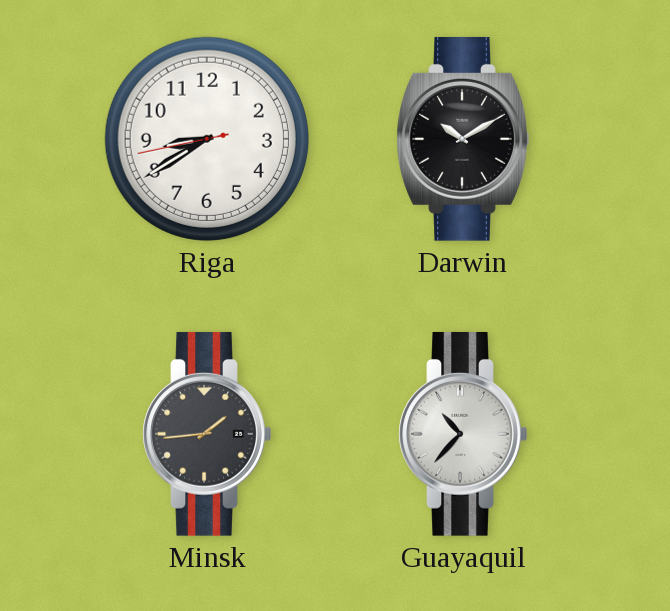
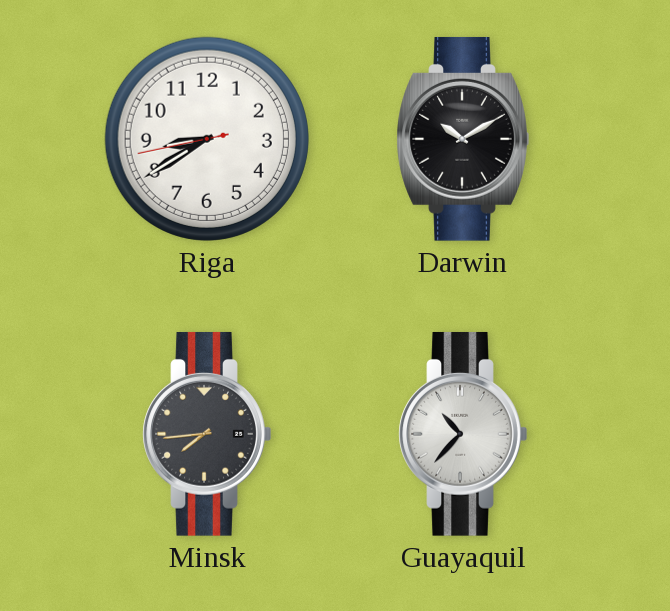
Minsk: 1:44 -> 7:44
